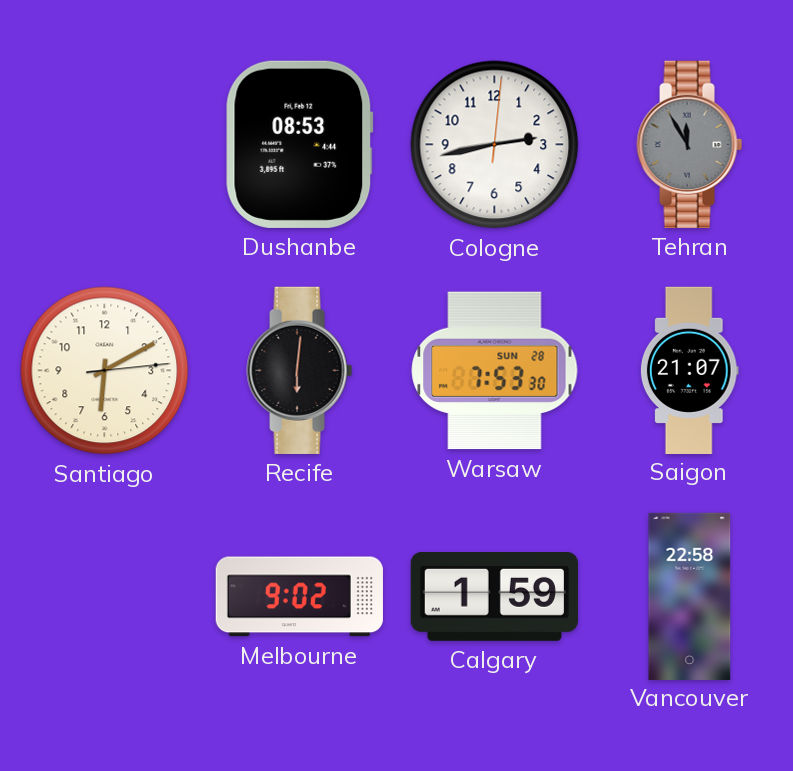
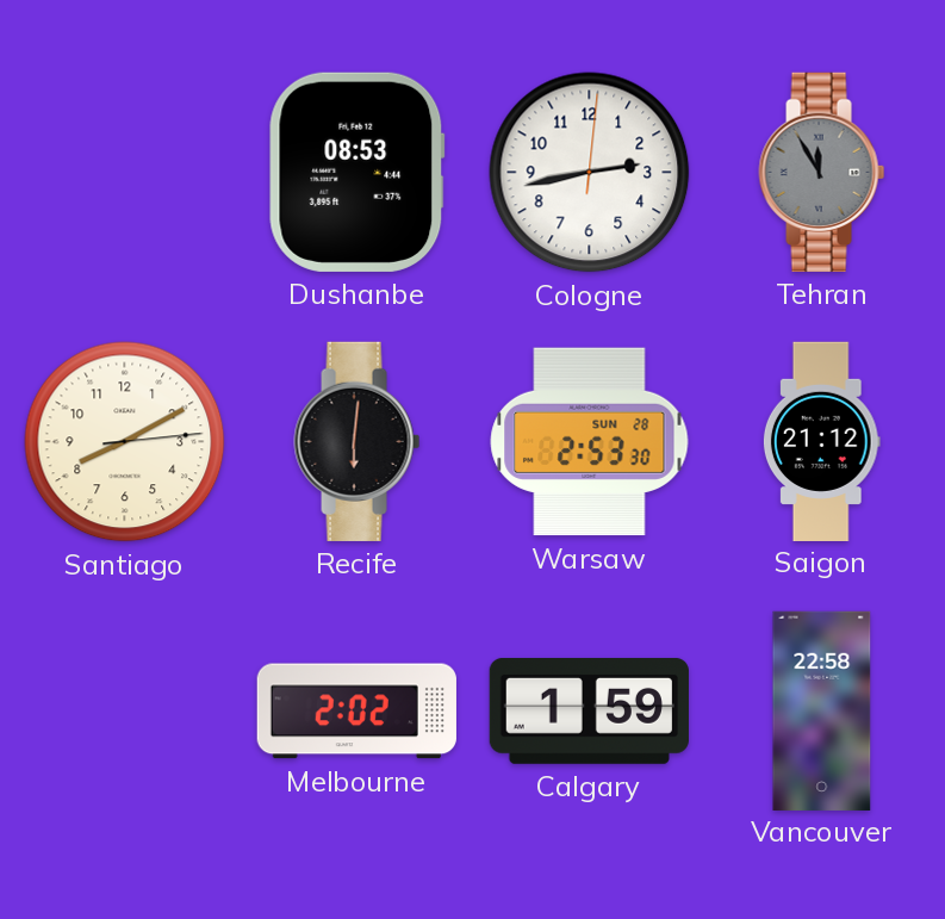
Santiago: 6:10 -> 8:10
Warsaw: 7:53 -> 2:53
Saigon: 21:07 -> 21:12
Melbourne: 9:02 -> 2:02
